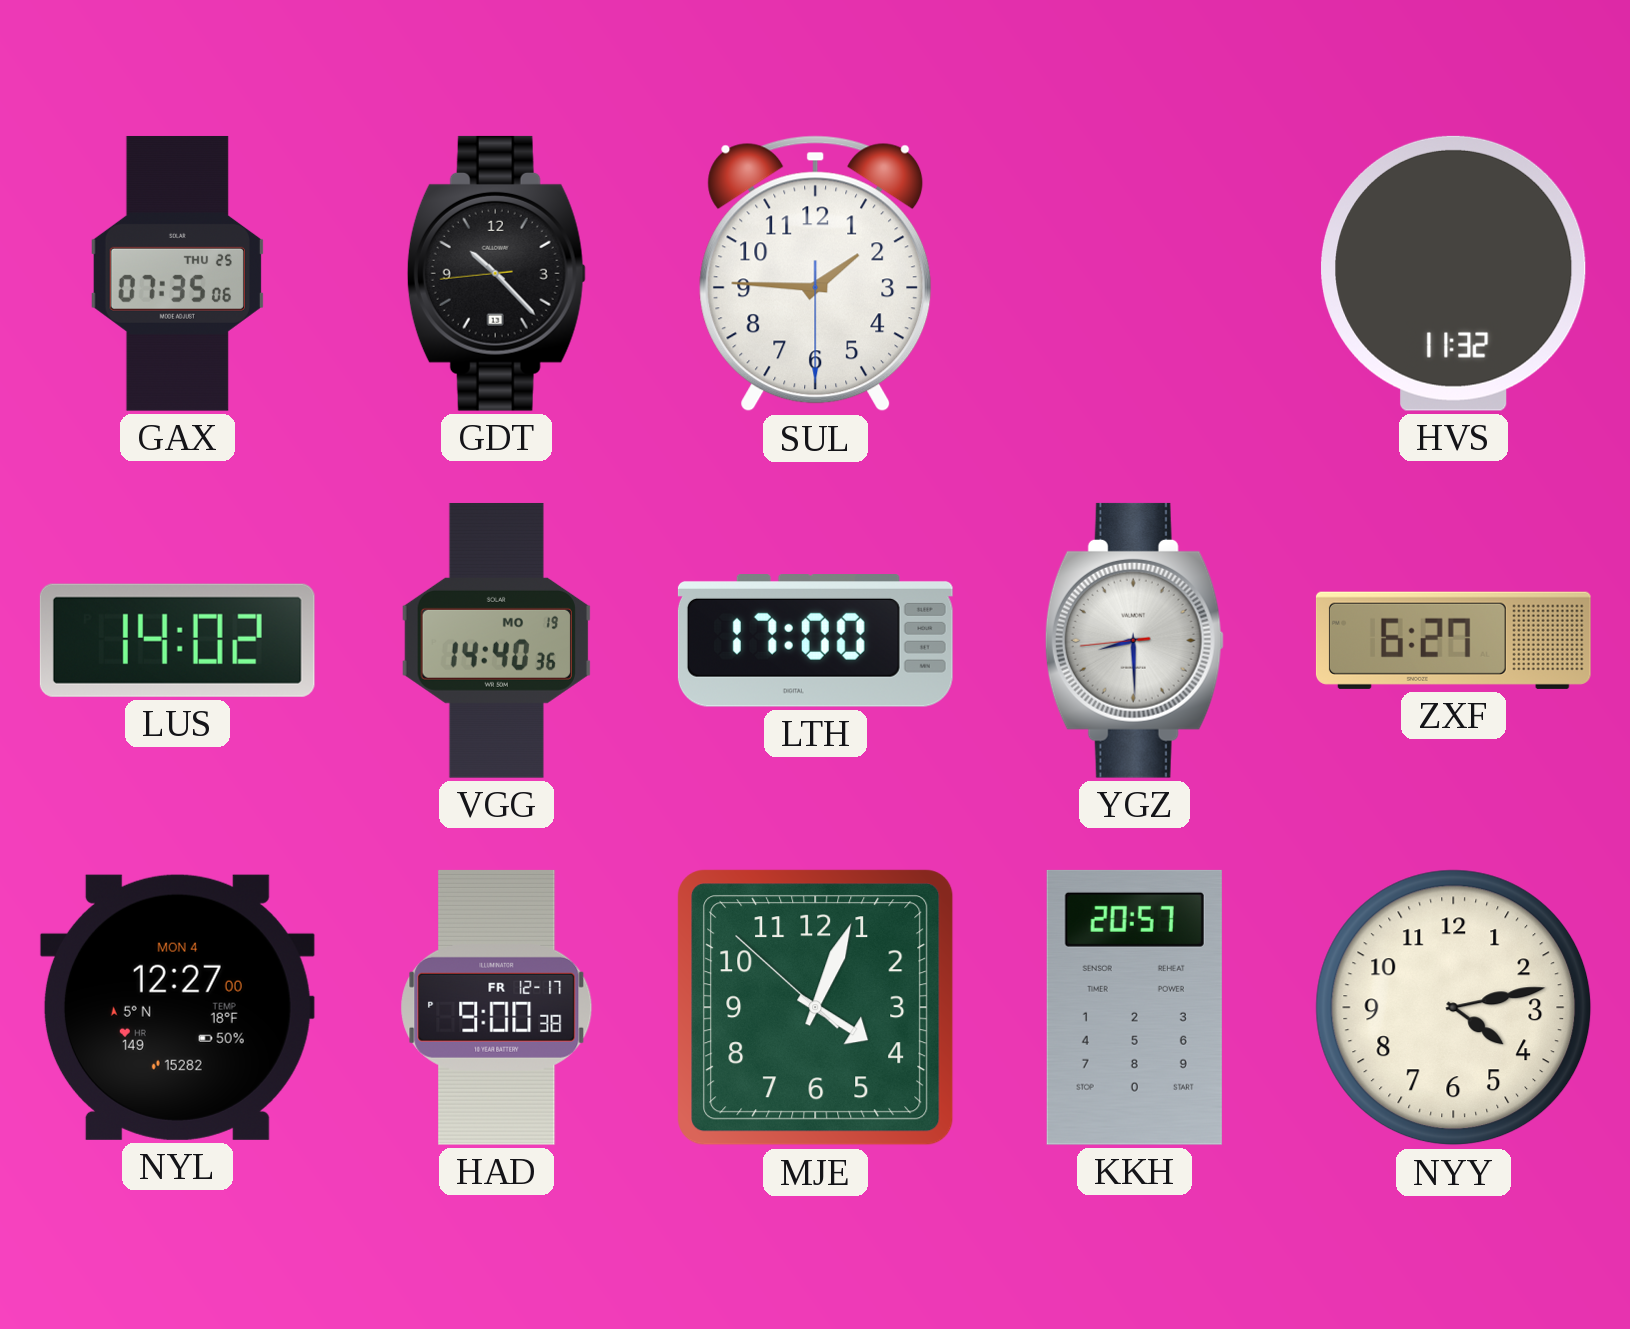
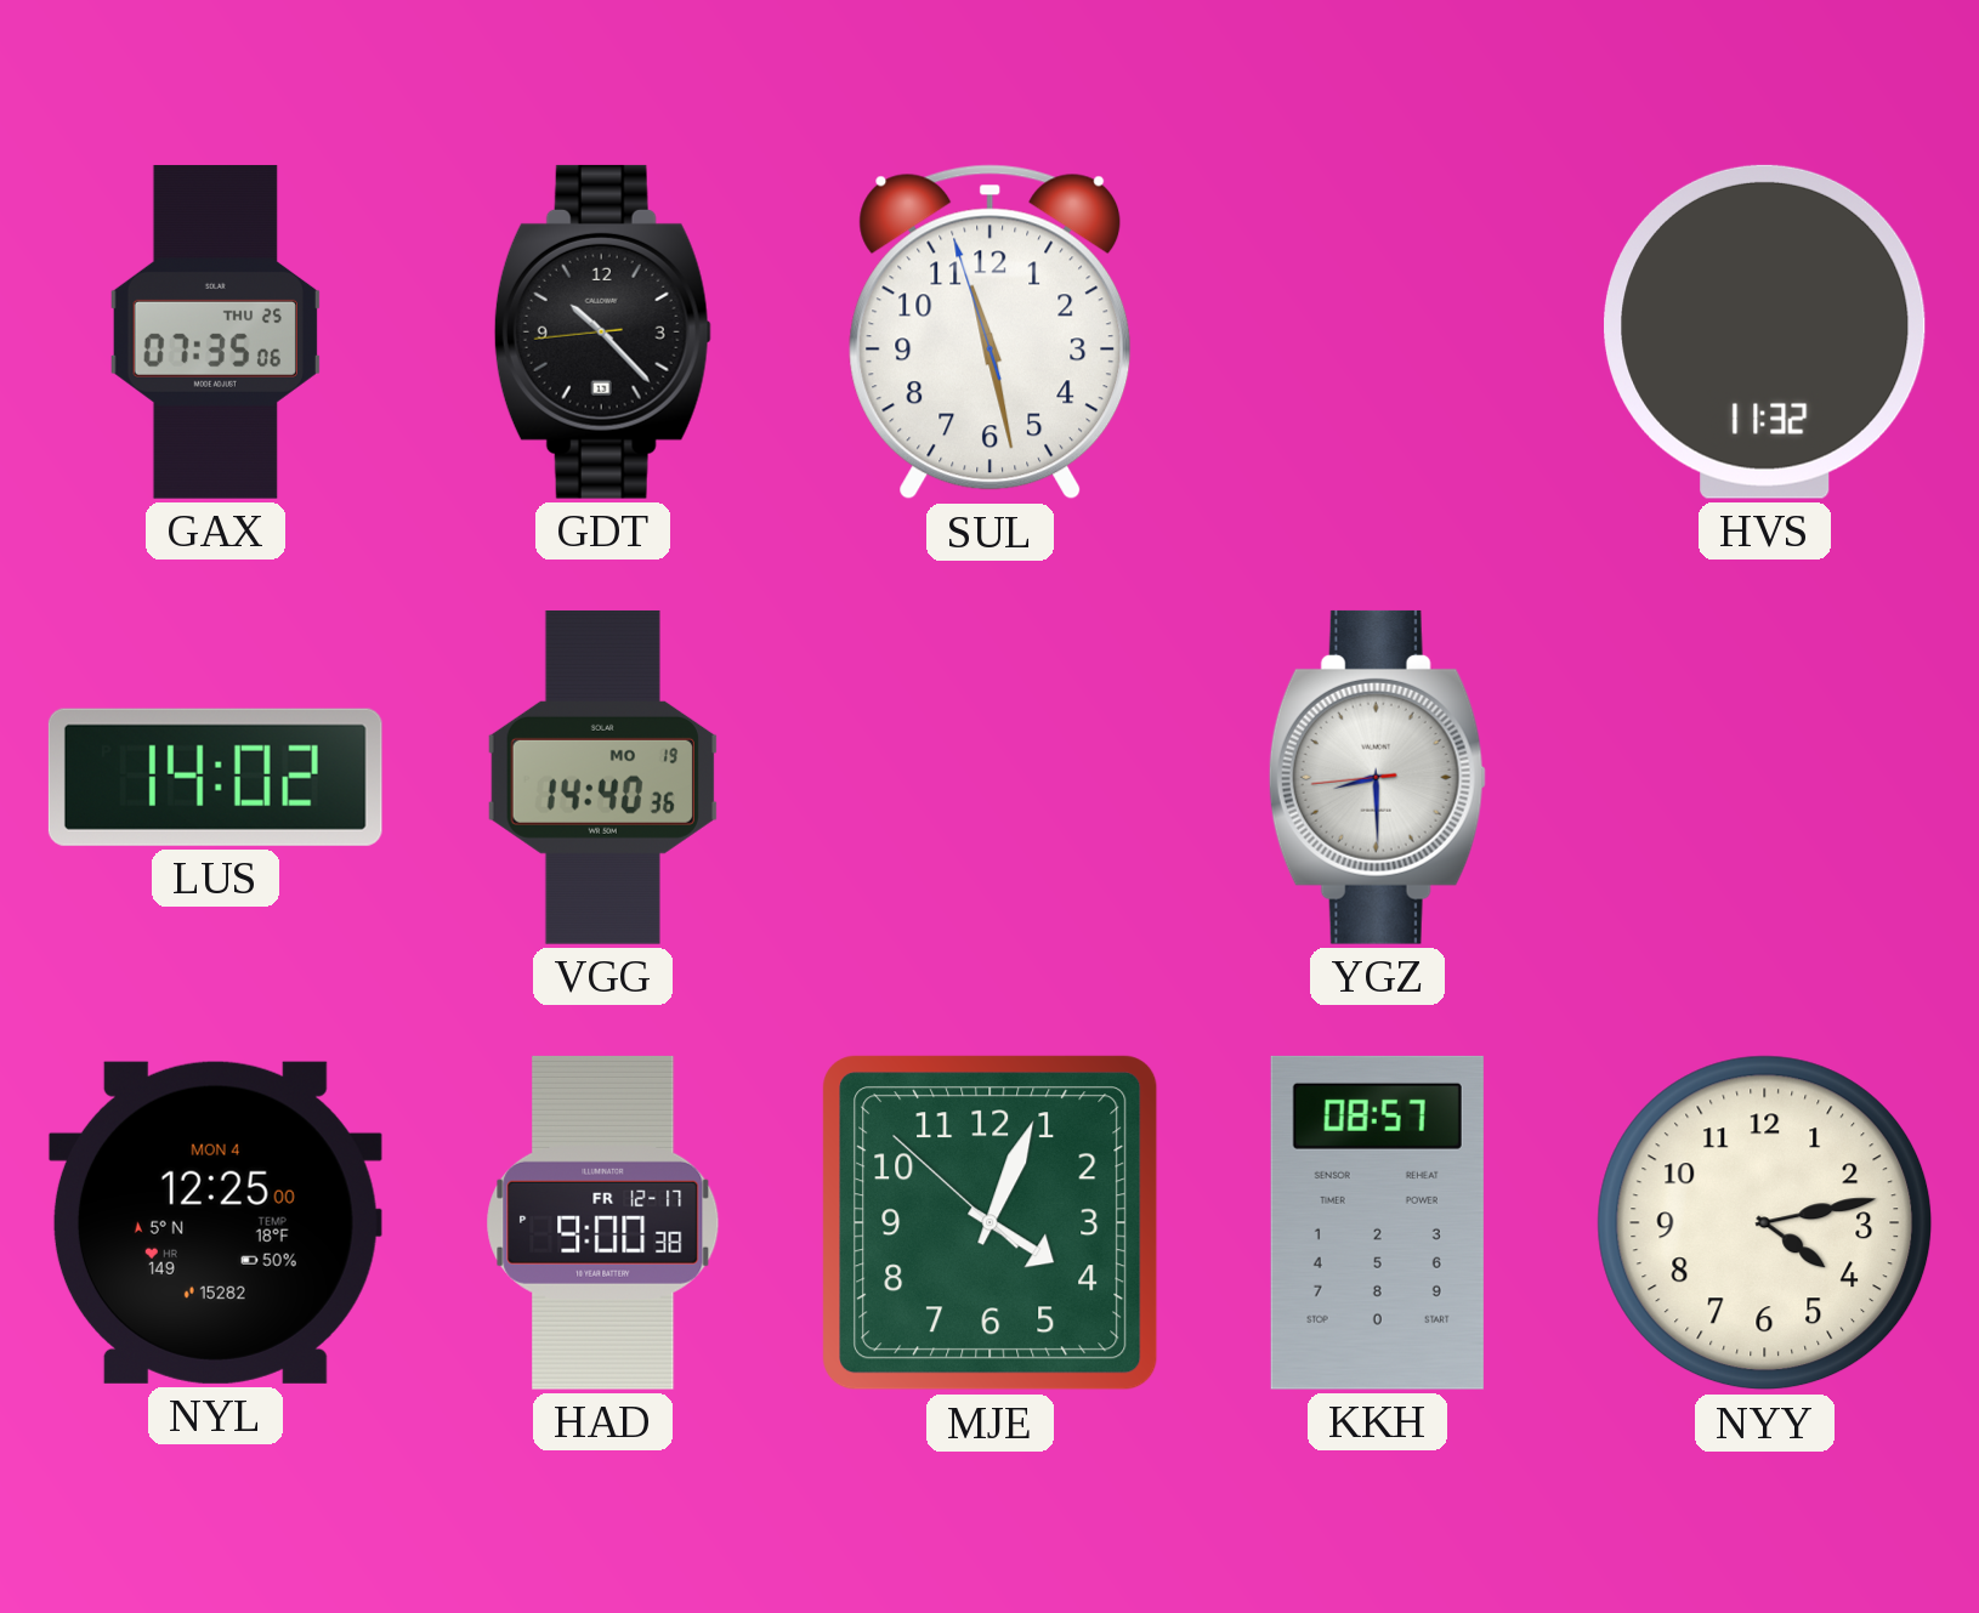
SUL: 1:45 -> 11:27
LTH: 17:00 -> none
ZXF: 6:27 -> none
NYL: 12:27 -> 12:25
KKH: 20:57 -> 08:57
